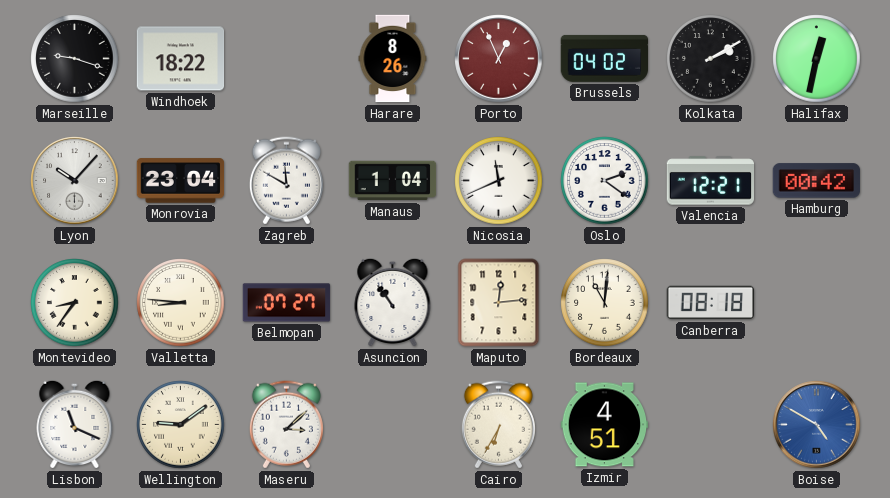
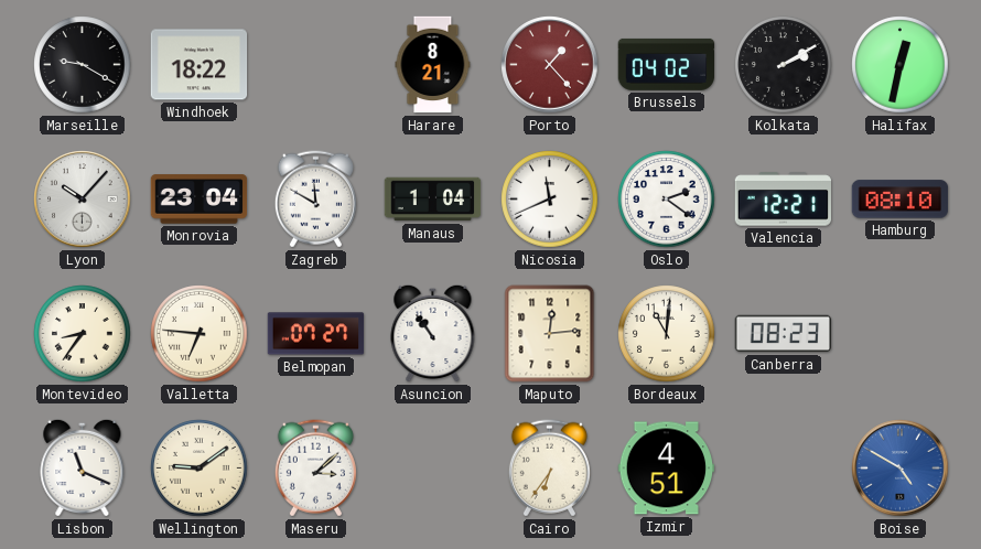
Marseille: 9:18 -> 9:20
Harare: 8:26 -> 8:21
Porto: 12:56 -> 1:23
Hamburg: 00:42 -> 08:10
Valletta: 8:46 -> 6:46
Canberra: 08:18 -> 08:23
Cairo: 6:35 -> 6:36
